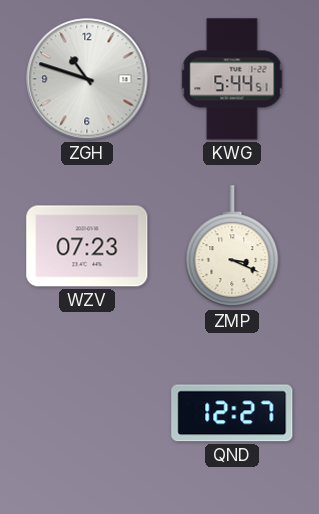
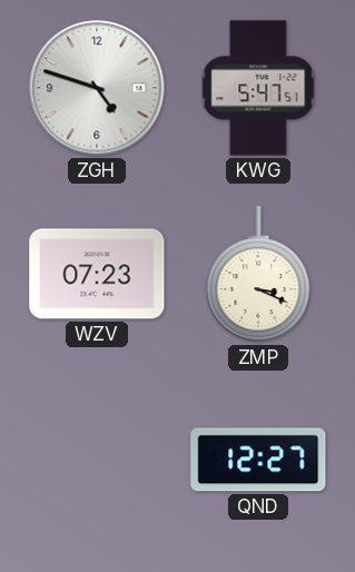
ZGH: 10:48 -> 4:48
KWG: 5:44 -> 5:47
